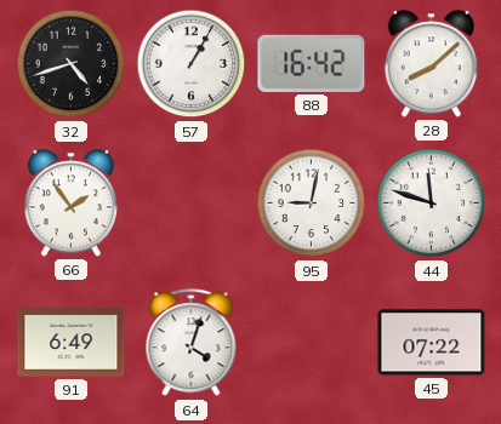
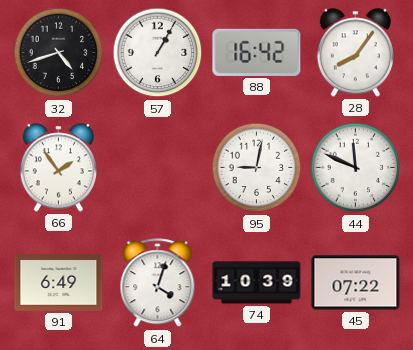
28: 8:08 -> 8:06
44: 11:48 -> 11:49
74: none -> 10:39
